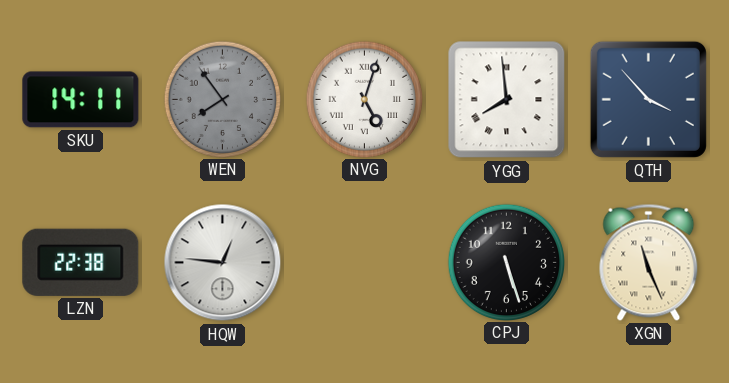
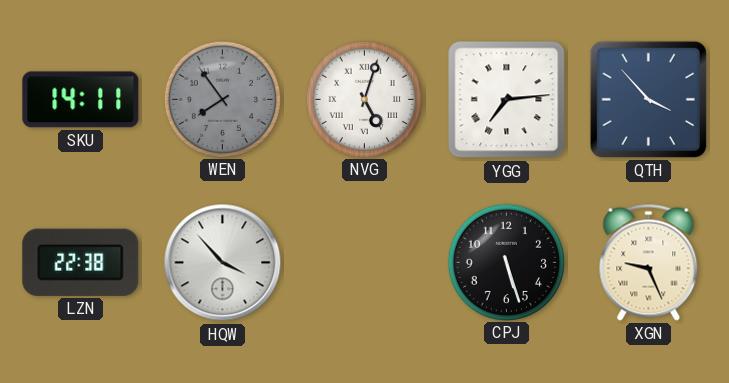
YGG: 7:59 -> 7:14
HQW: 12:46 -> 3:53
XGN: 11:26 -> 9:26
